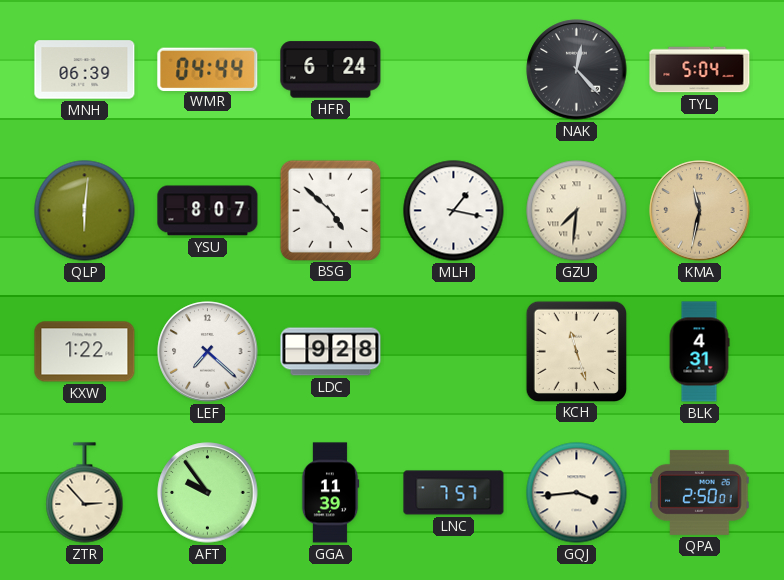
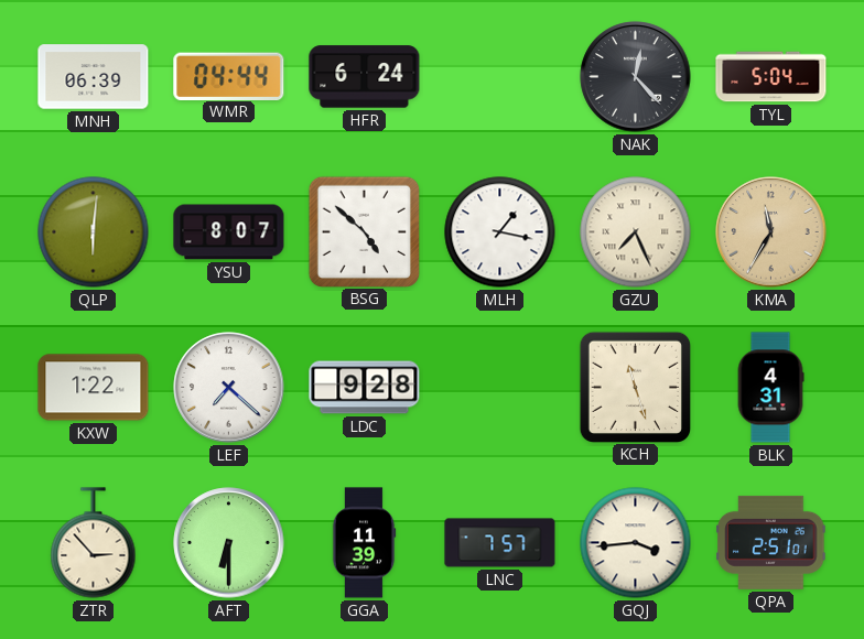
GZU: 7:31 -> 7:26
KMA: 11:32 -> 11:35
AFT: 9:54 -> 6:30
QPA: 2:50 -> 2:51
